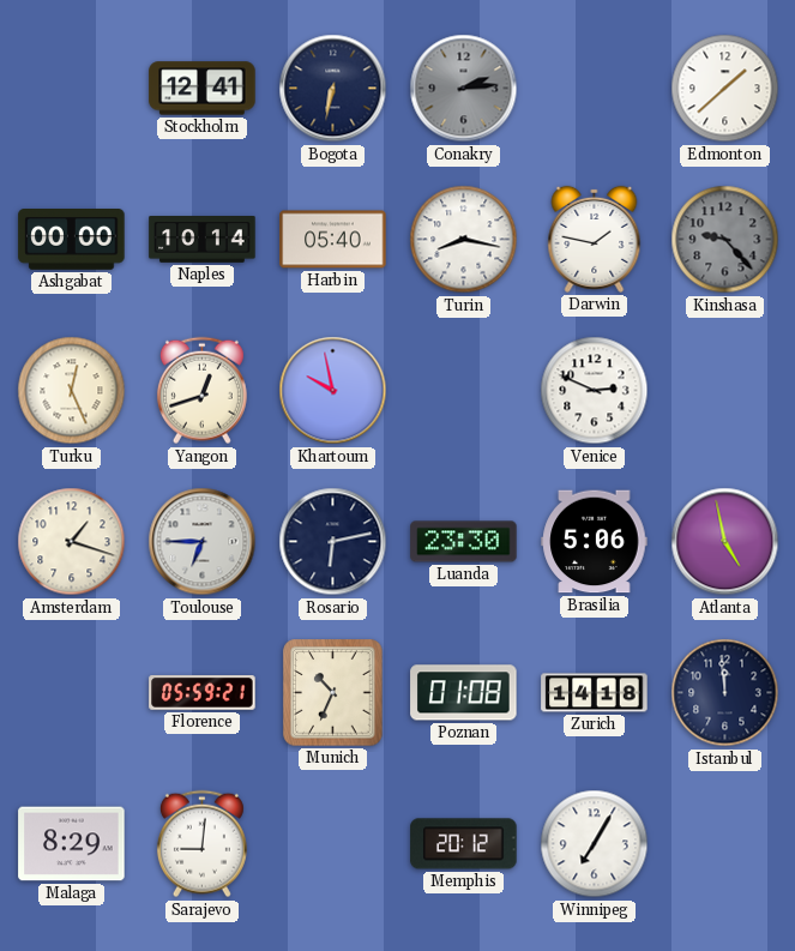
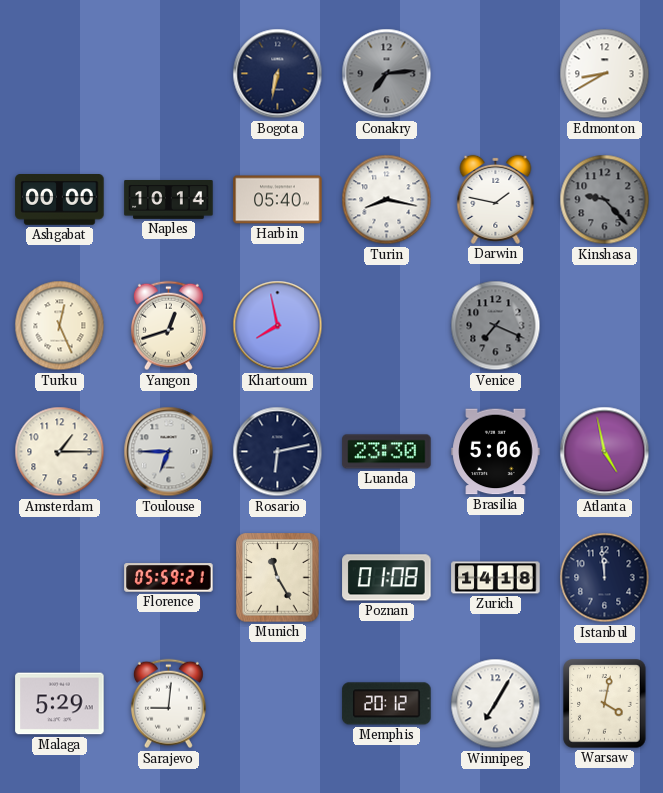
Stockholm: 12:41 -> none
Conakry: 2:14 -> 7:14
Edmonton: 1:38 -> 8:40
Khartoum: 9:58 -> 7:58
Venice: 2:49 -> 7:19
Venice dial: white -> grey
Amsterdam: 1:18 -> 1:15
Munich: 10:34 -> 11:25
Malaga: 8:29 -> 5:29
Warsaw: none -> 4:02
